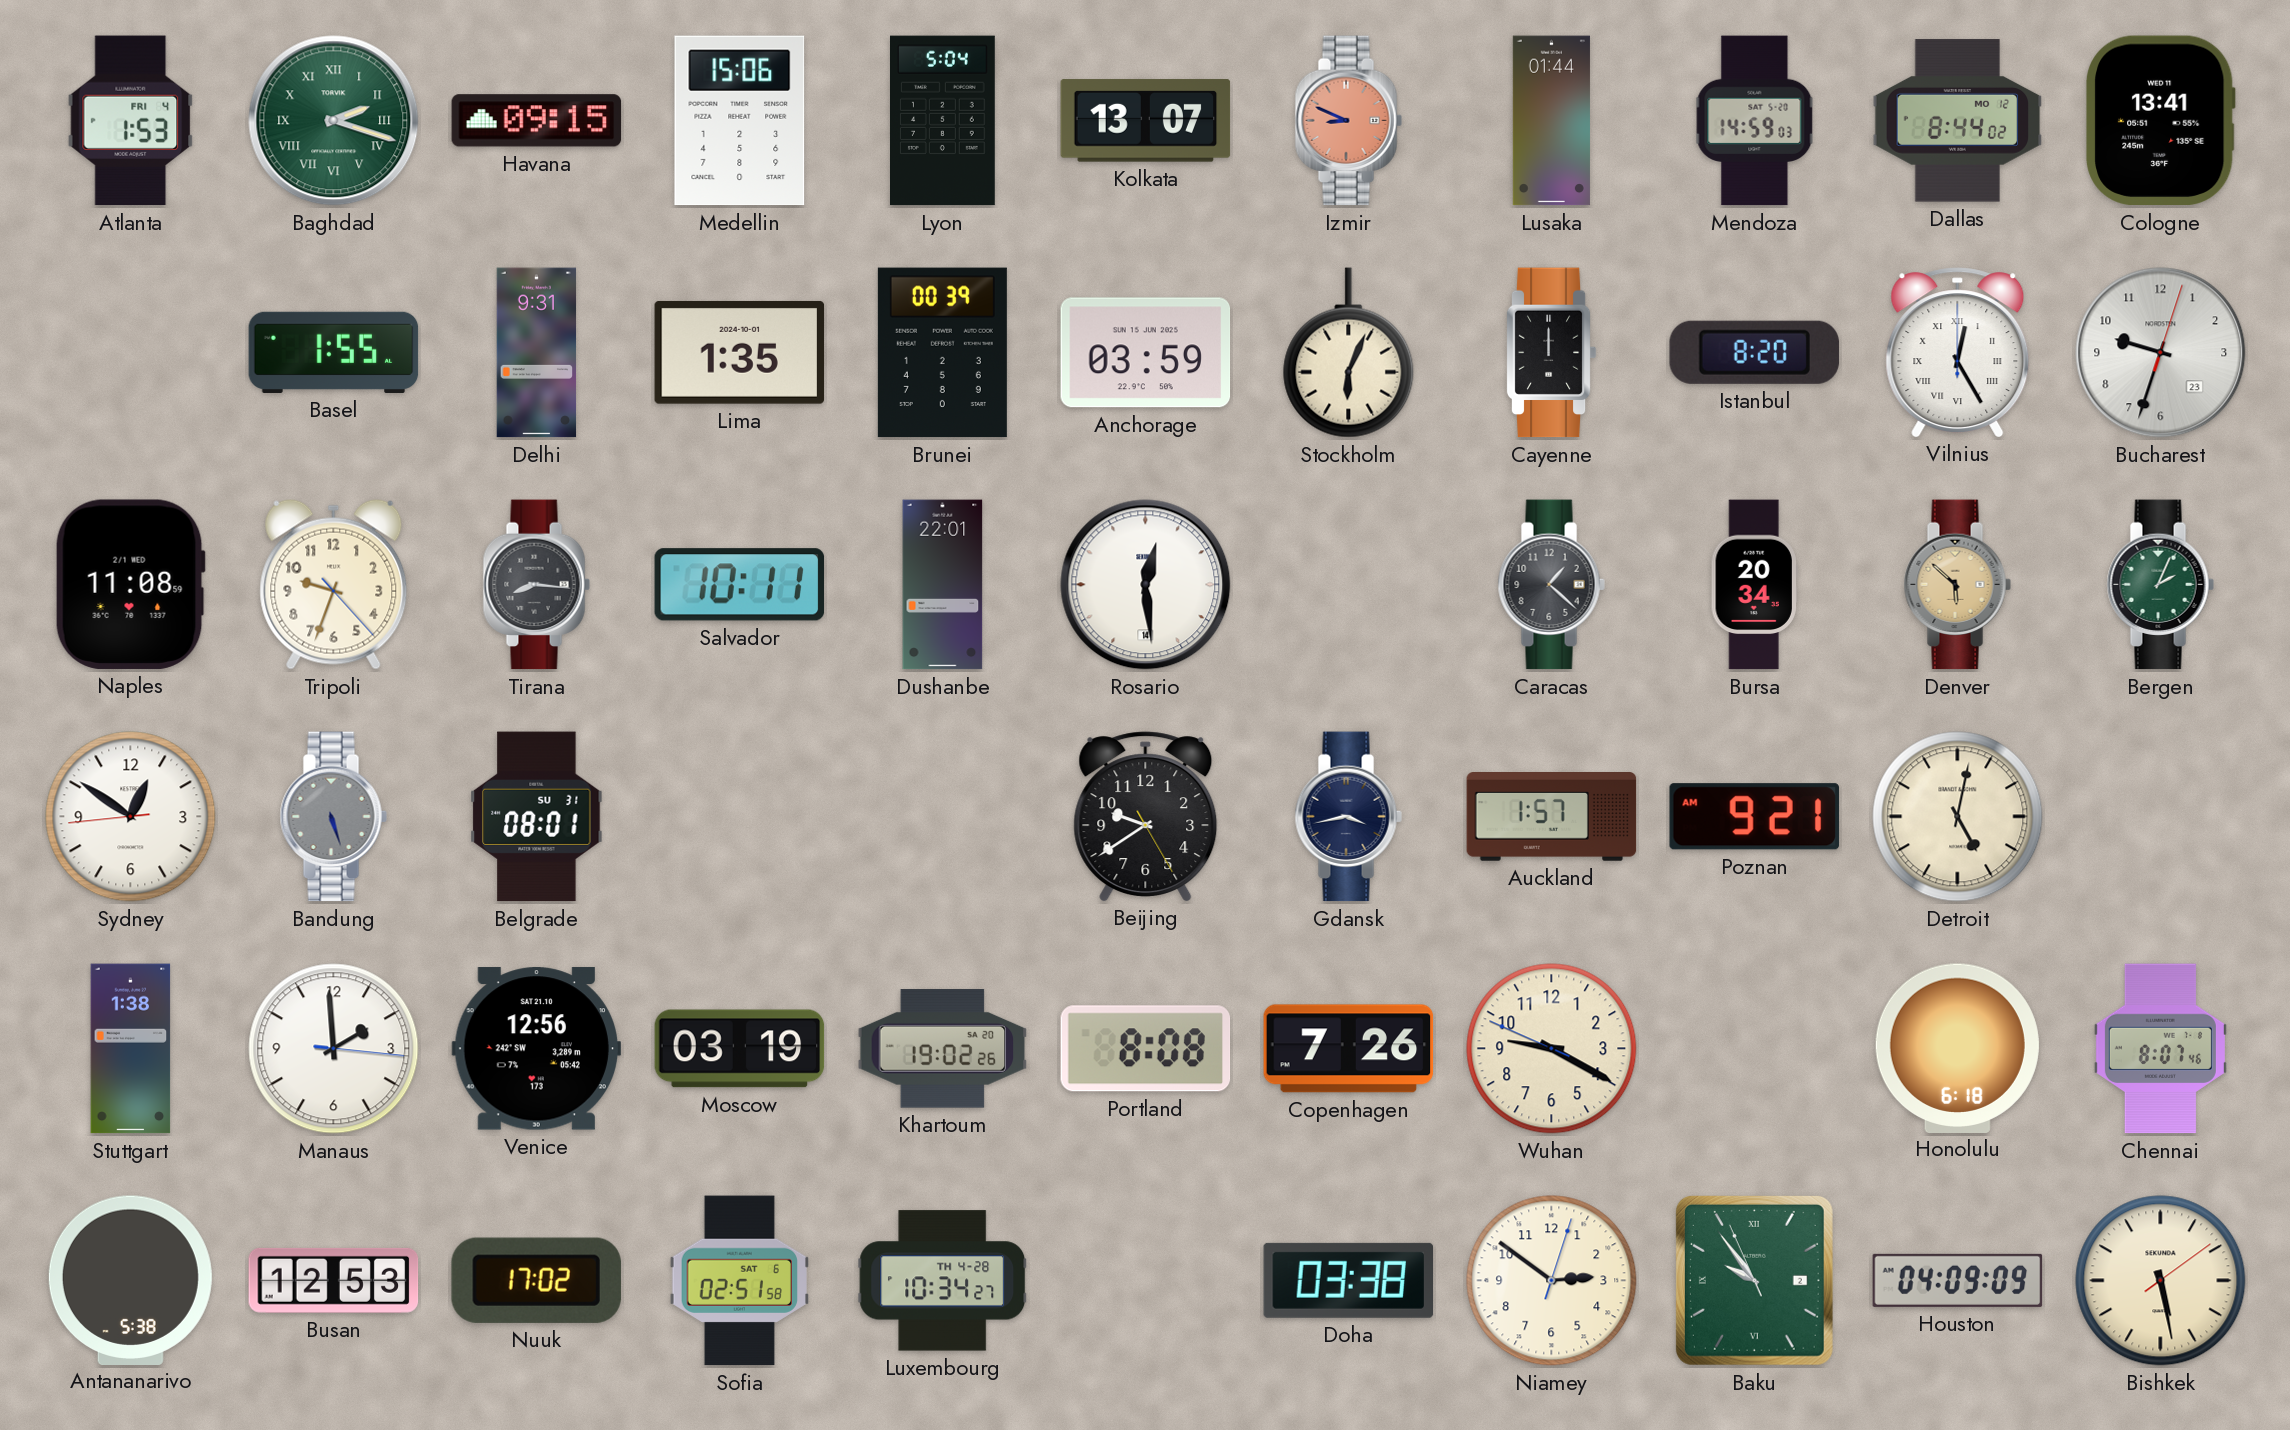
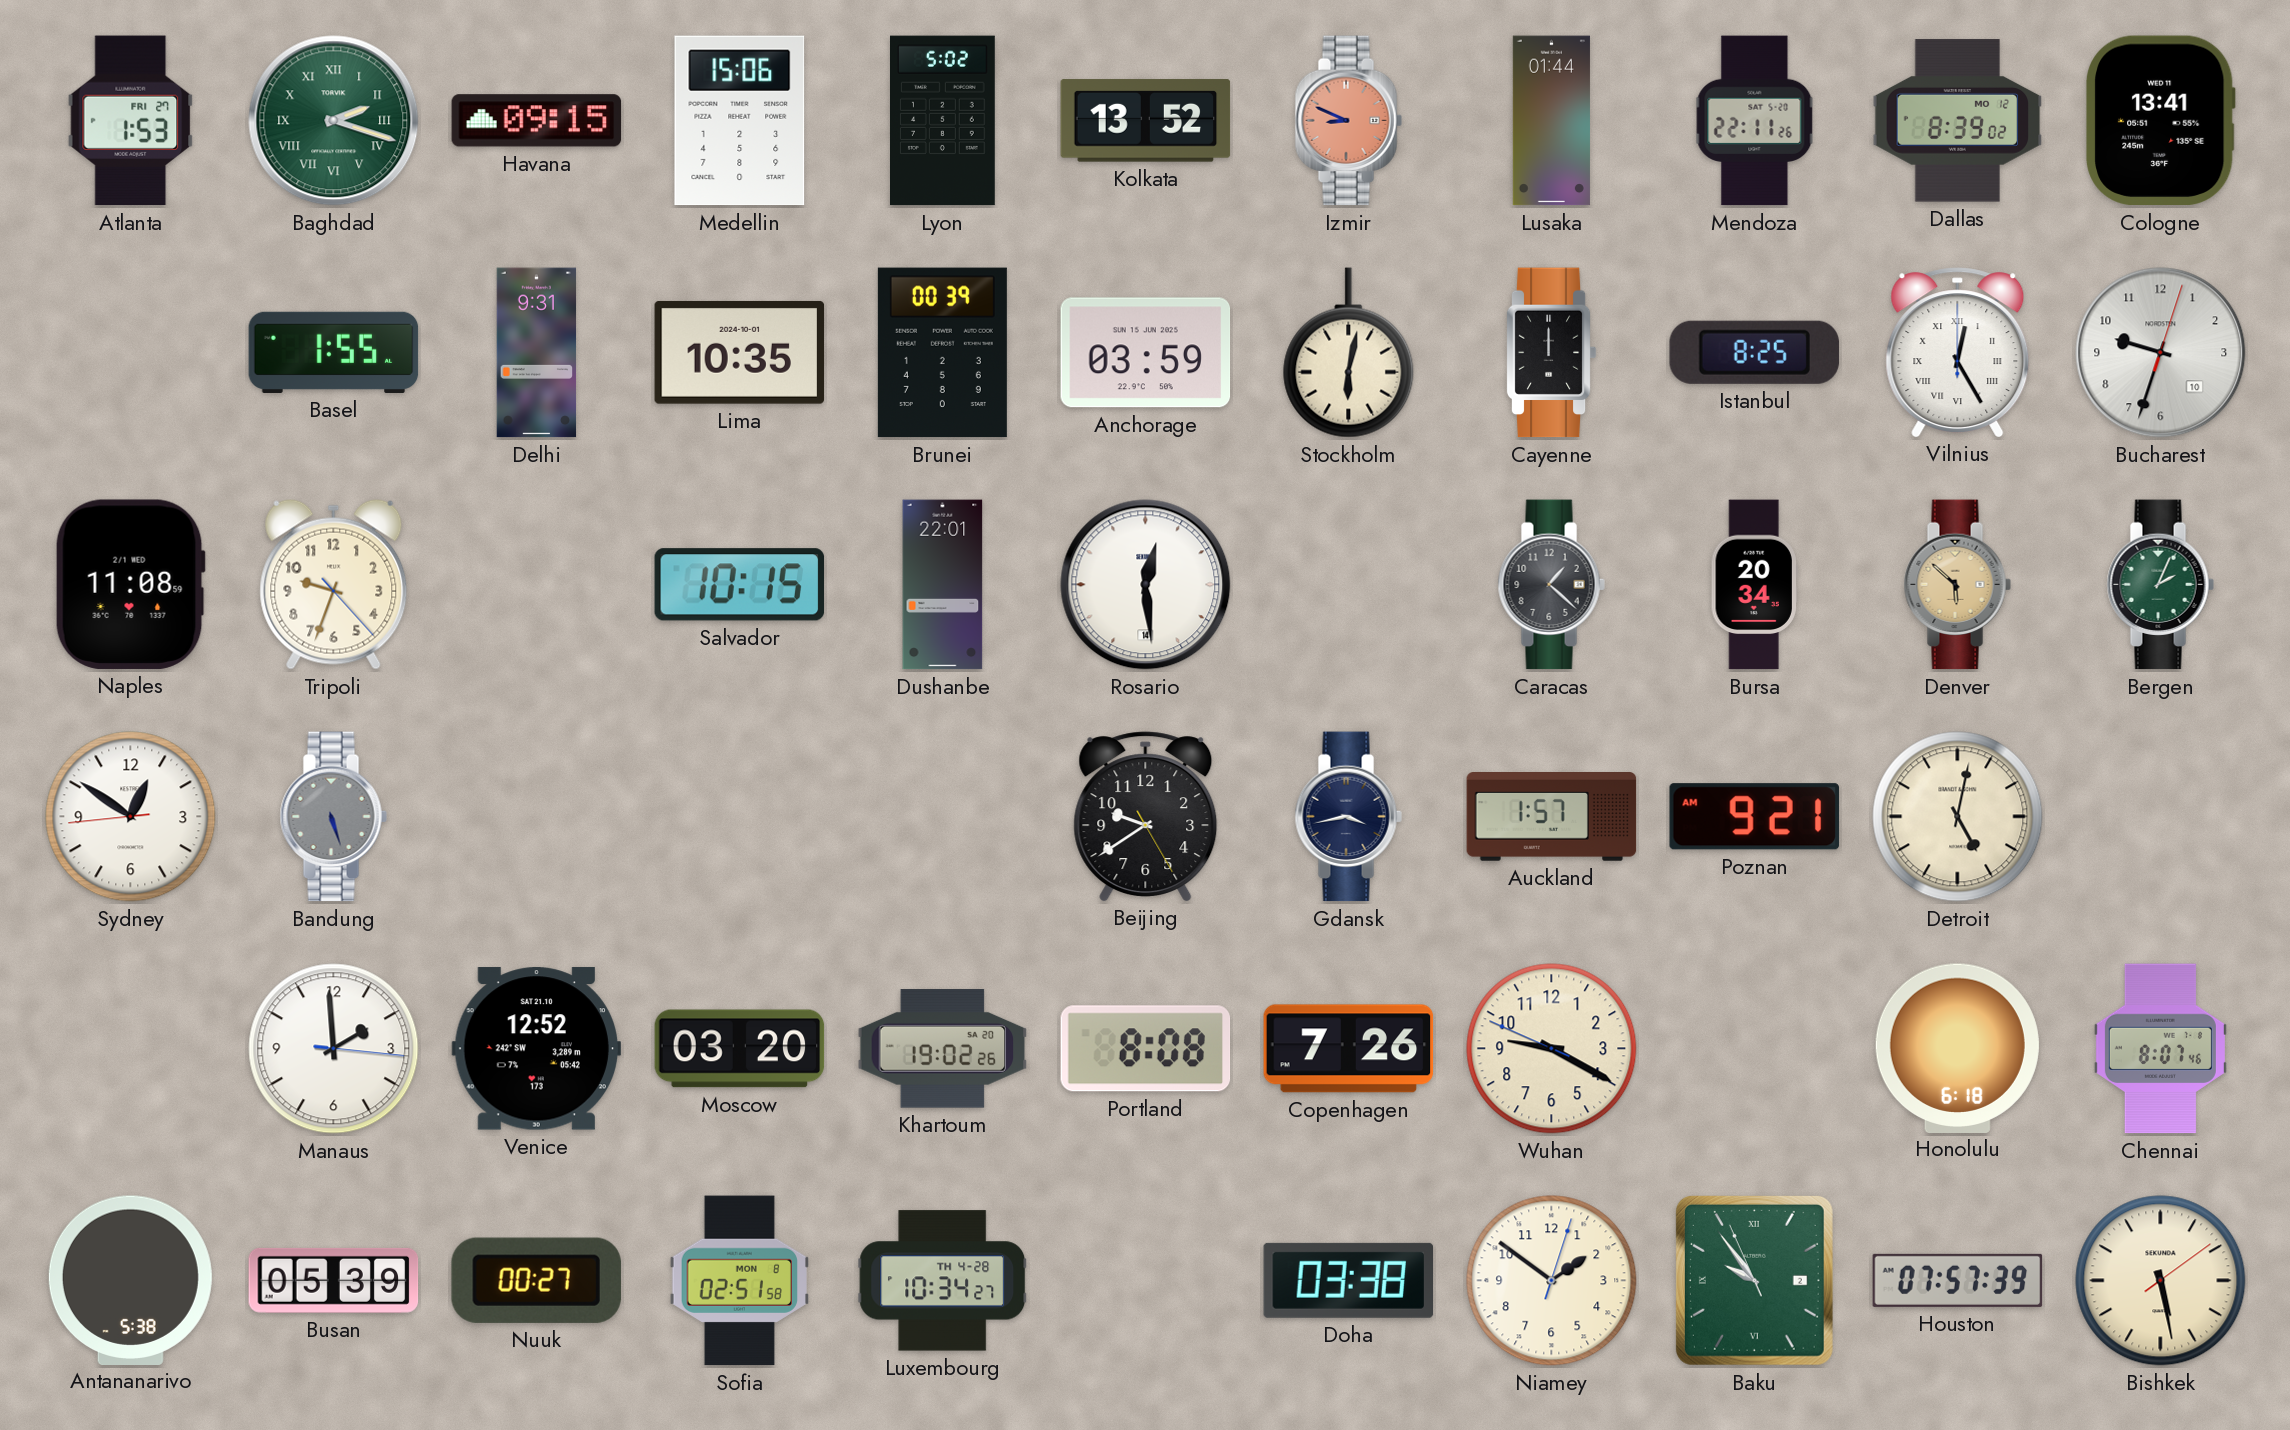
Atlanta date: FRI 4 -> FRI 27
Lyon: 5:04 -> 5:02
Kolkata: 13:07 -> 13:52
Mendoza: 14:59 -> 22:11
Dallas: 8:44 -> 8:39
Lima: 1:35 -> 10:35
Stockholm: 6:04 -> 6:02
Istanbul: 8:20 -> 8:25
Bucharest date: 23 -> 10
Tirana: 8:16 -> none
Salvador: 10:11 -> 10:15
Belgrade: 08:01 -> none
Stuttgart: 1:38 -> none
Venice: 12:56 -> 12:52
Moscow: 03:19 -> 03:20
Busan: 12:53 -> 05:39
Nuuk: 17:02 -> 00:27
Sofia date: SAT 6 -> MON 8
Niamey: 2:51 -> 1:51
Houston: 04:09 -> 07:57
